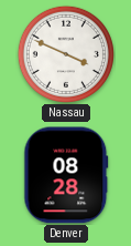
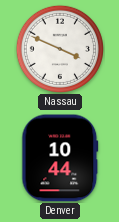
Denver: 08:28 -> 10:44
